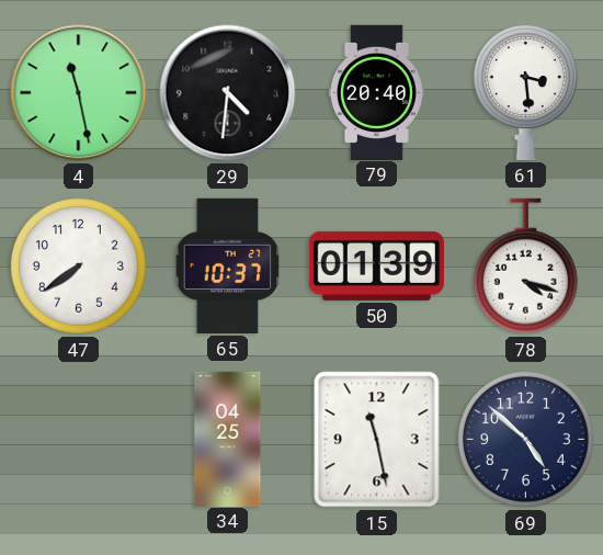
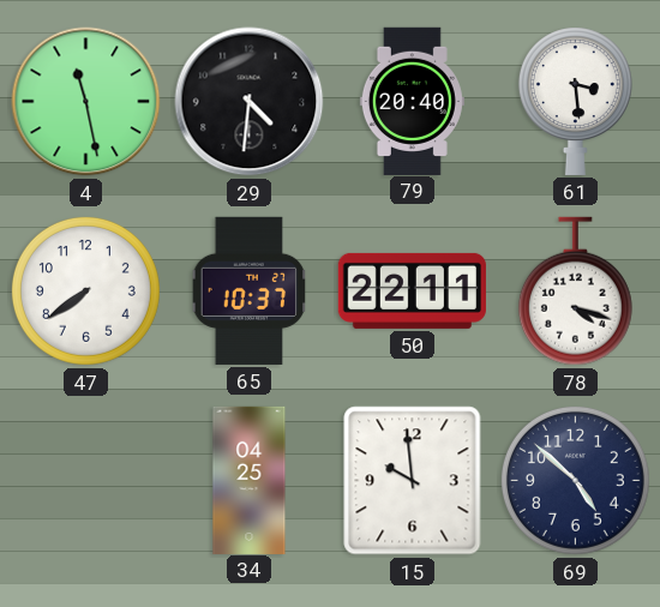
50: 01:39 -> 22:11
15: 11:28 -> 9:59
